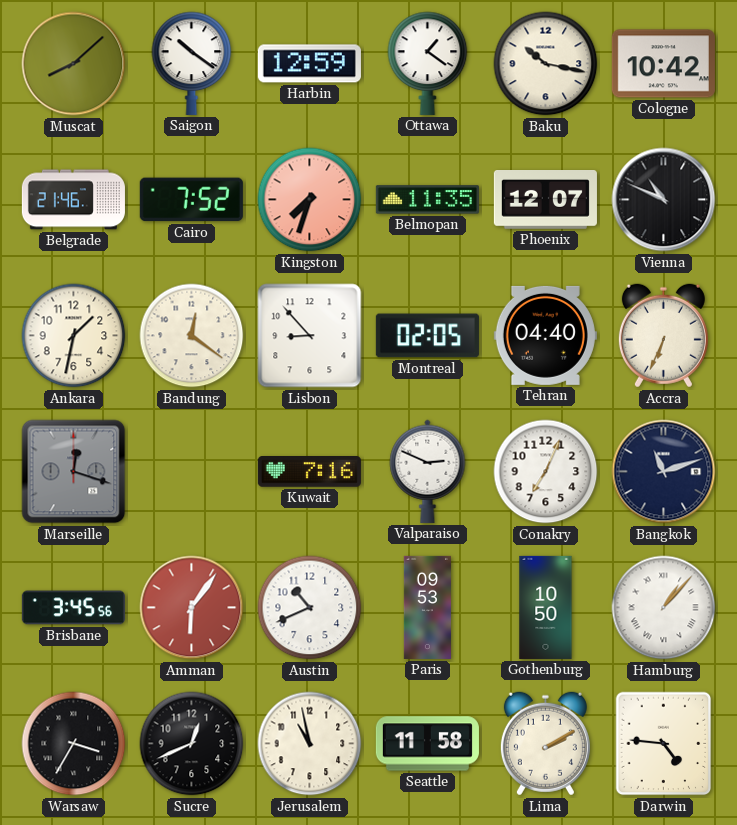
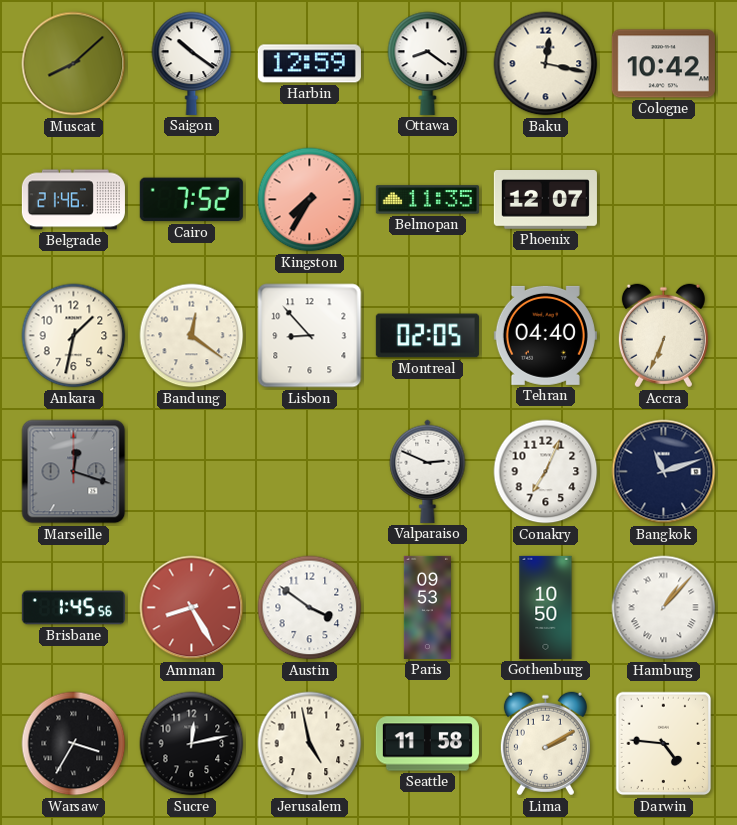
Ottawa: 1:21 -> 8:21
Baku: 10:17 -> 12:17
Kingston: 7:33 -> 7:35
Vienna: 10:49 -> none
Kuwait: 7:16 -> none
Brisbane: 3:45 -> 1:45
Amman: 6:06 -> 8:25
Austin: 10:41 -> 3:51
Sucre: 12:41 -> 12:13
Jerusalem: 10:58 -> 4:58
